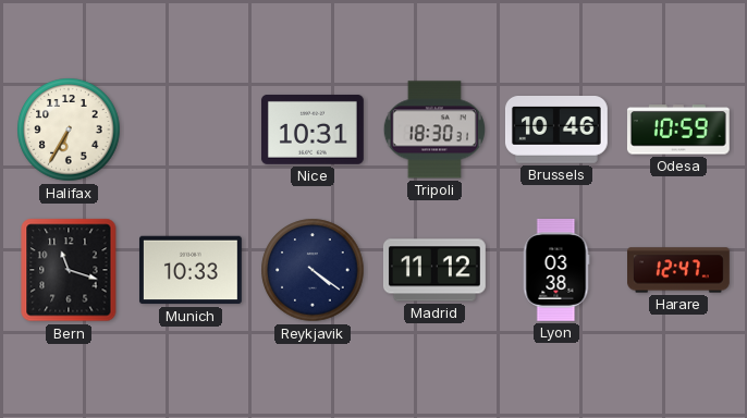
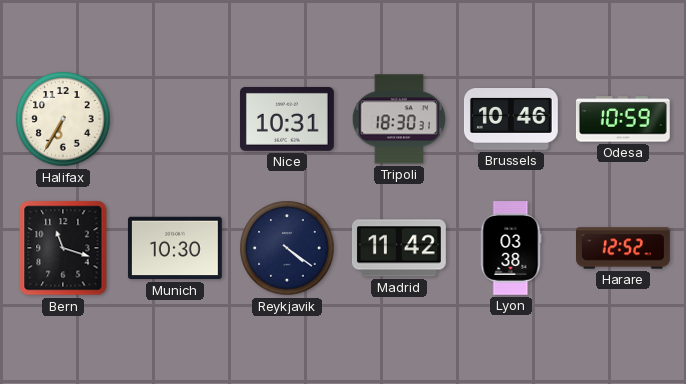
Munich: 10:33 -> 10:30
Madrid: 11:12 -> 11:42
Harare: 12:47 -> 12:52
